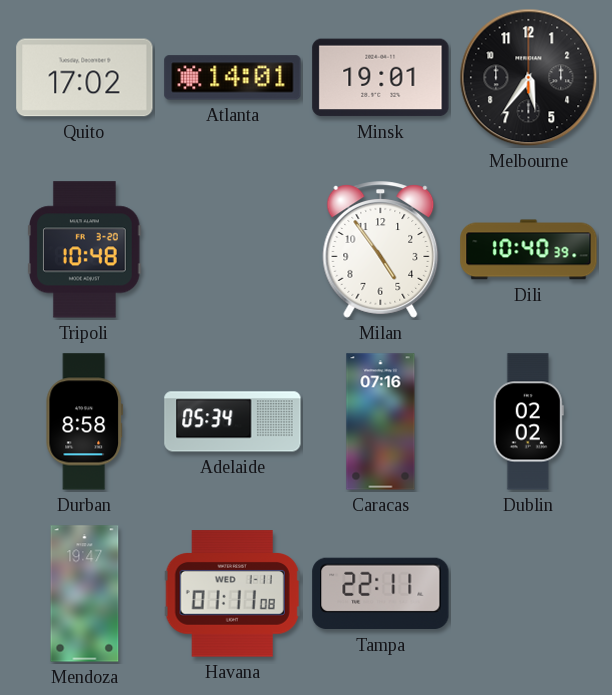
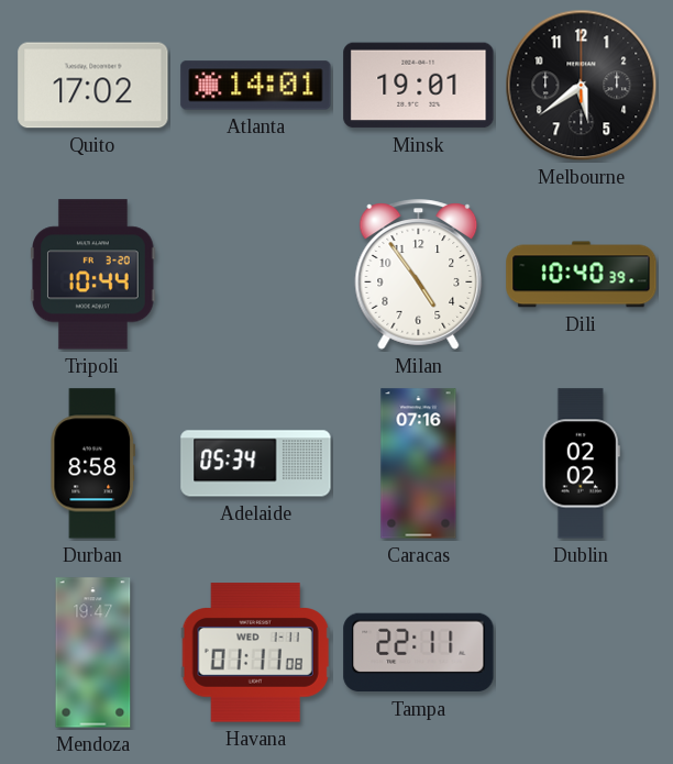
Melbourne: 5:36 -> 5:39
Tripoli: 10:48 -> 10:44
